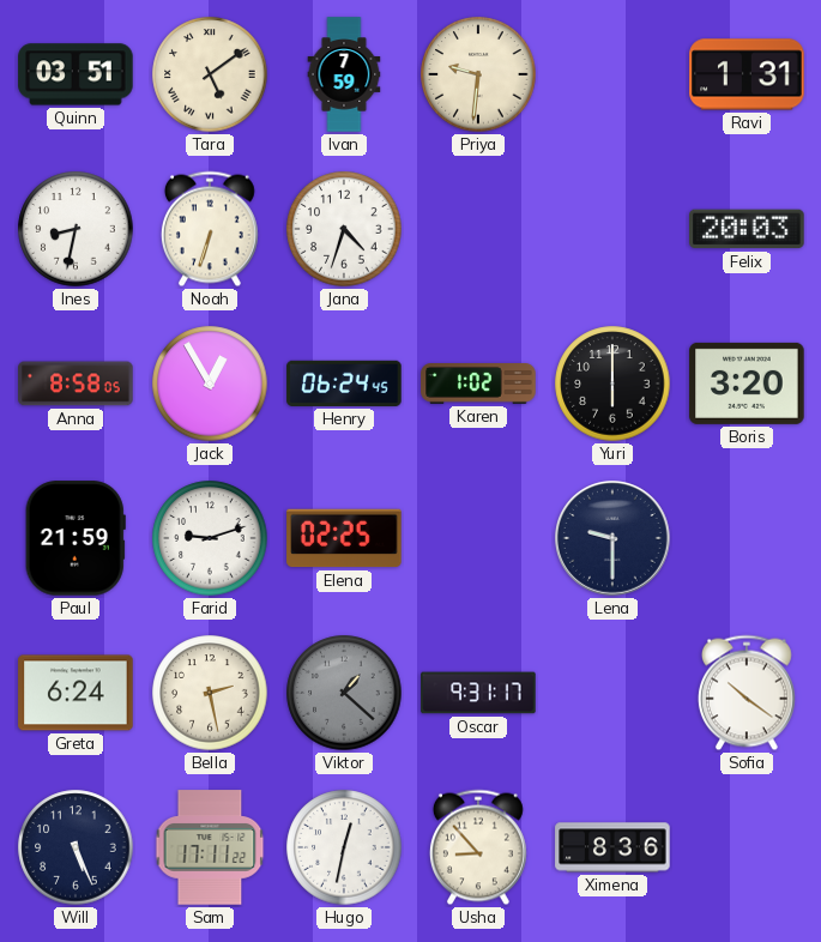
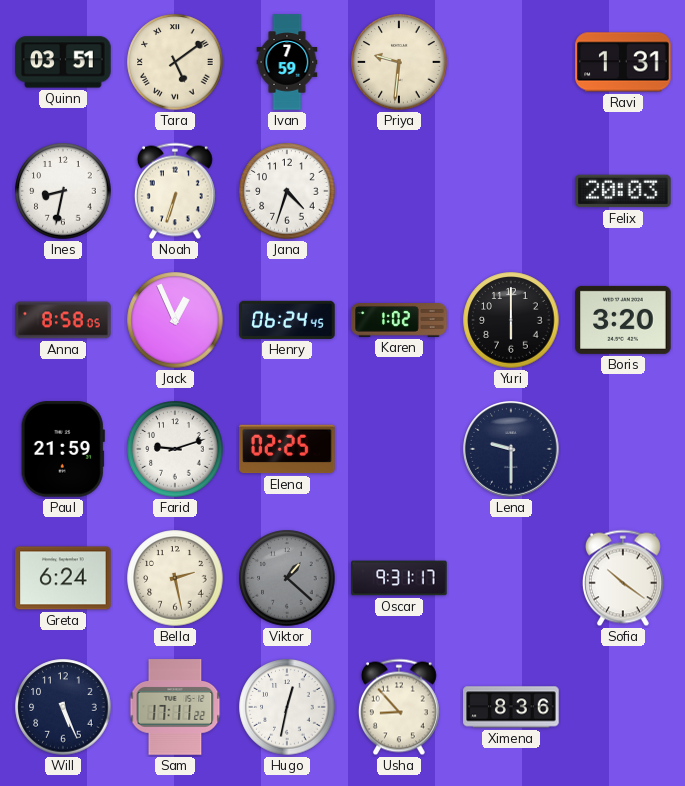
Jack: 12:55 -> 12:56
